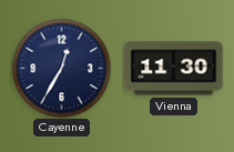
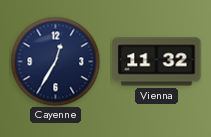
Vienna: 11:30 -> 11:32
